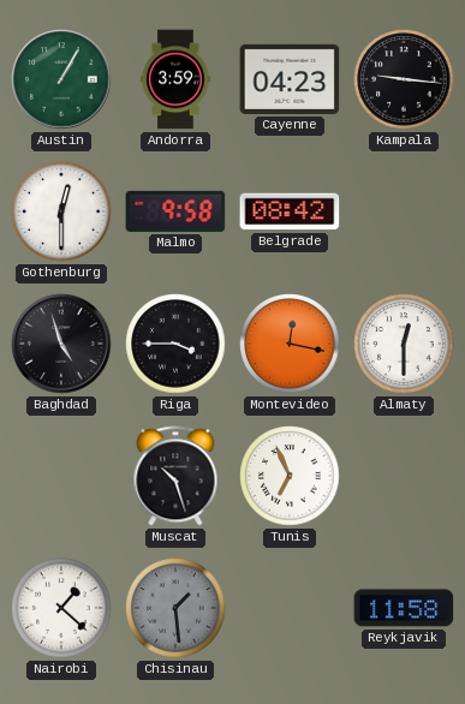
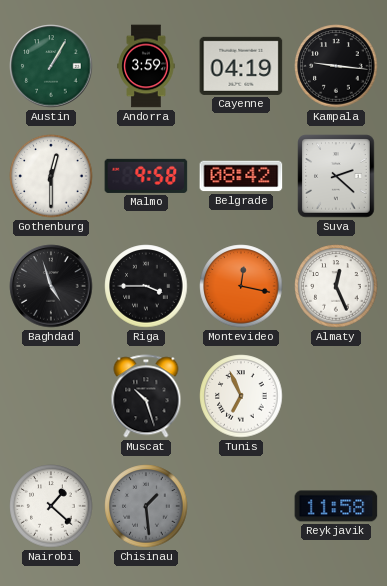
Cayenne: 04:23 -> 04:19
Suva: none -> 2:22
Almaty: 12:30 -> 12:26
